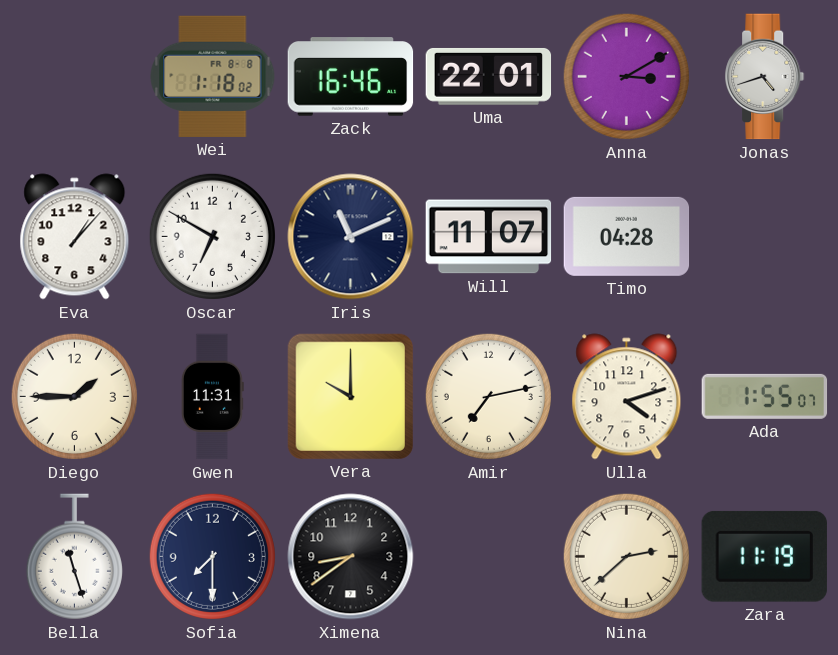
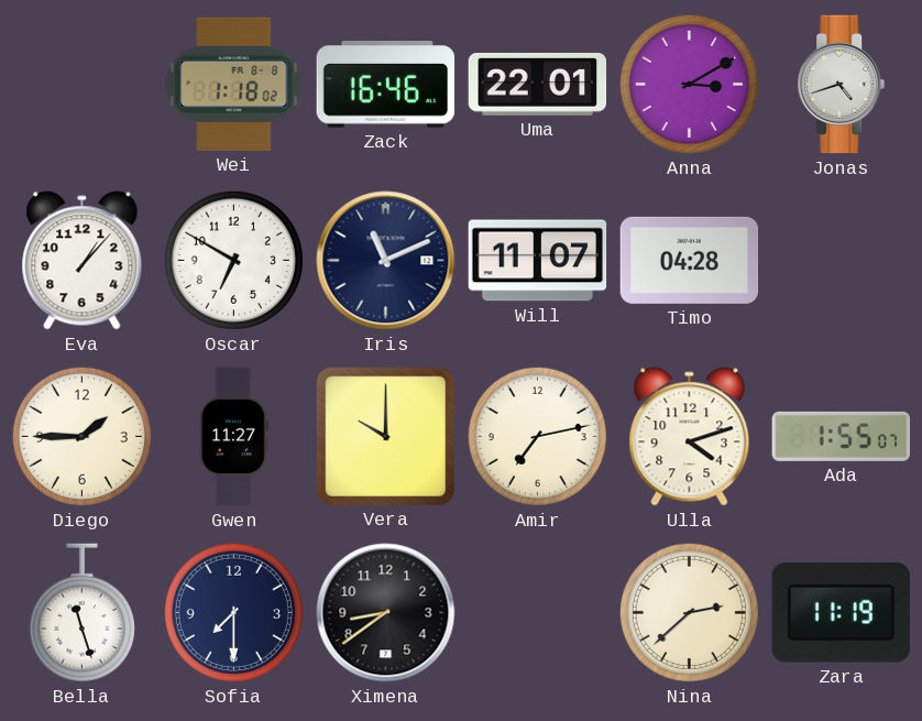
Gwen: 11:31 -> 11:27
